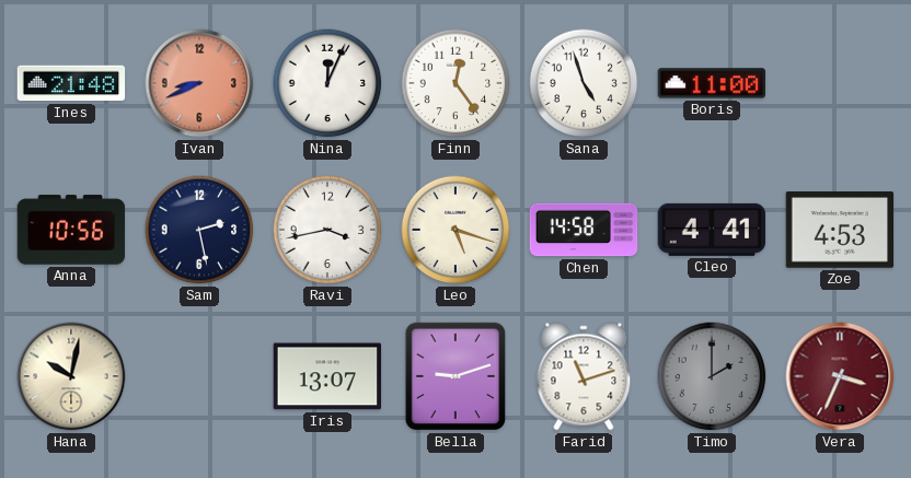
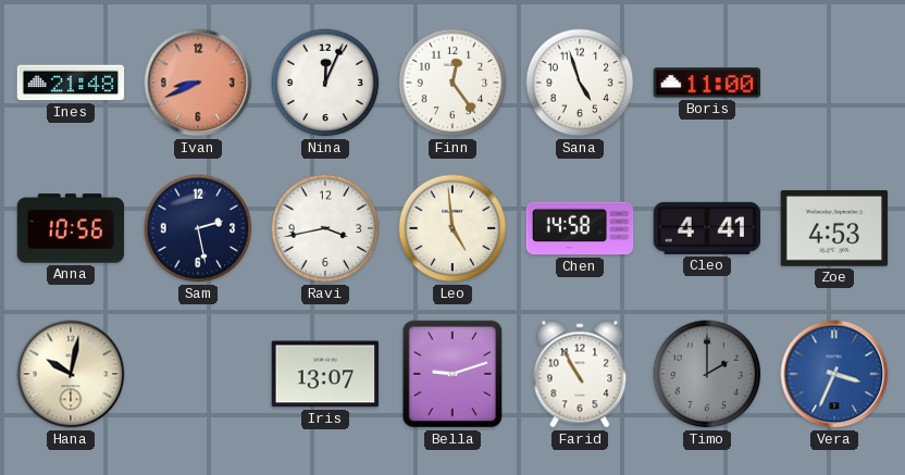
Leo: 5:18 -> 4:59
Farid: 11:12 -> 10:55
Vera dial: burgundy -> blue
